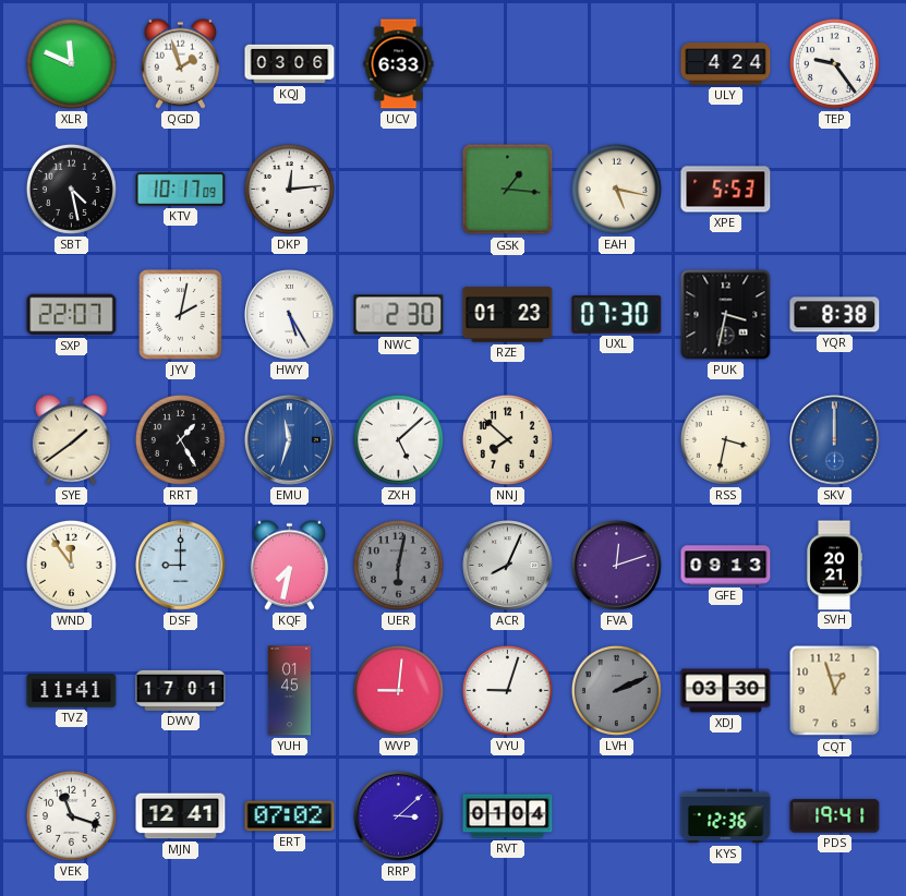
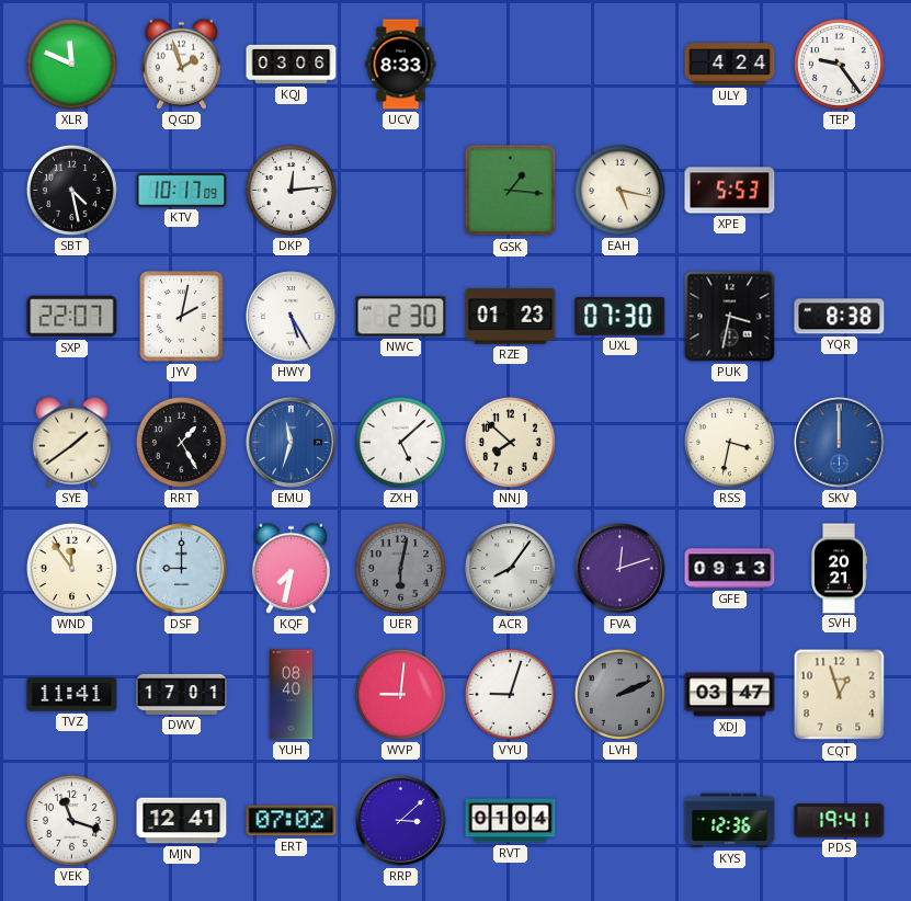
UCV: 6:33 -> 8:33
ACR: 8:04 -> 8:06
YUH: 01:45 -> 08:40
XDJ: 03:30 -> 03:47
